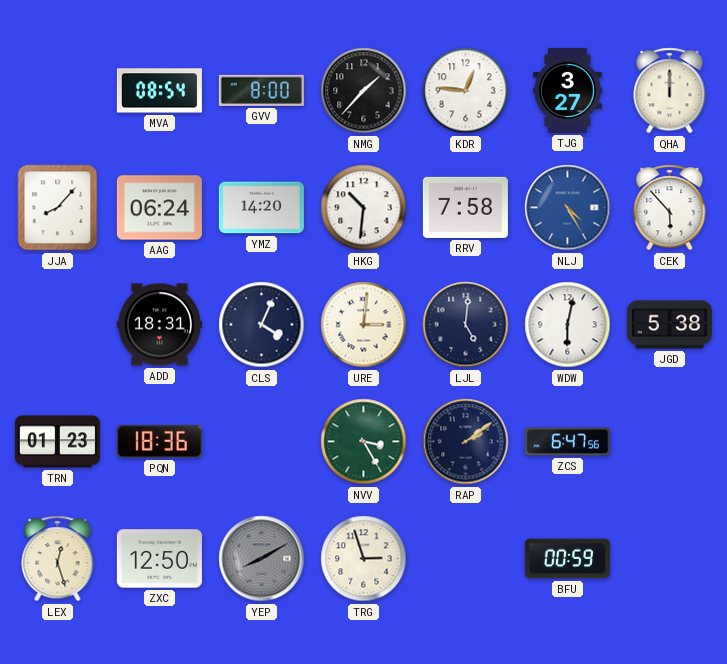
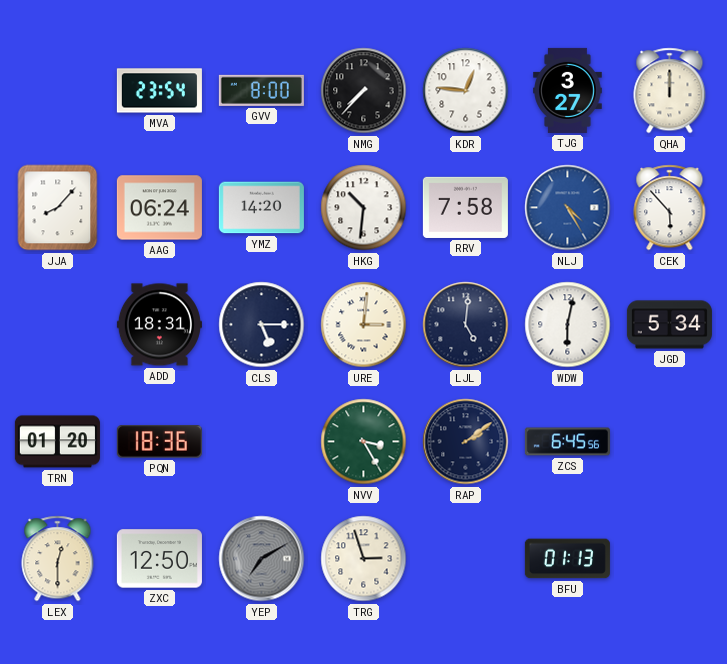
MVA: 08:54 -> 23:54
NMG: 1:37 -> 7:37
CLS: 4:04 -> 5:15
JGD: 5:38 -> 5:34
TRN: 01:23 -> 01:20
ZCS: 6:47 -> 6:45
LEX: 12:27 -> 12:30
YEP: 8:10 -> 7:10
BFU: 00:59 -> 01:13
